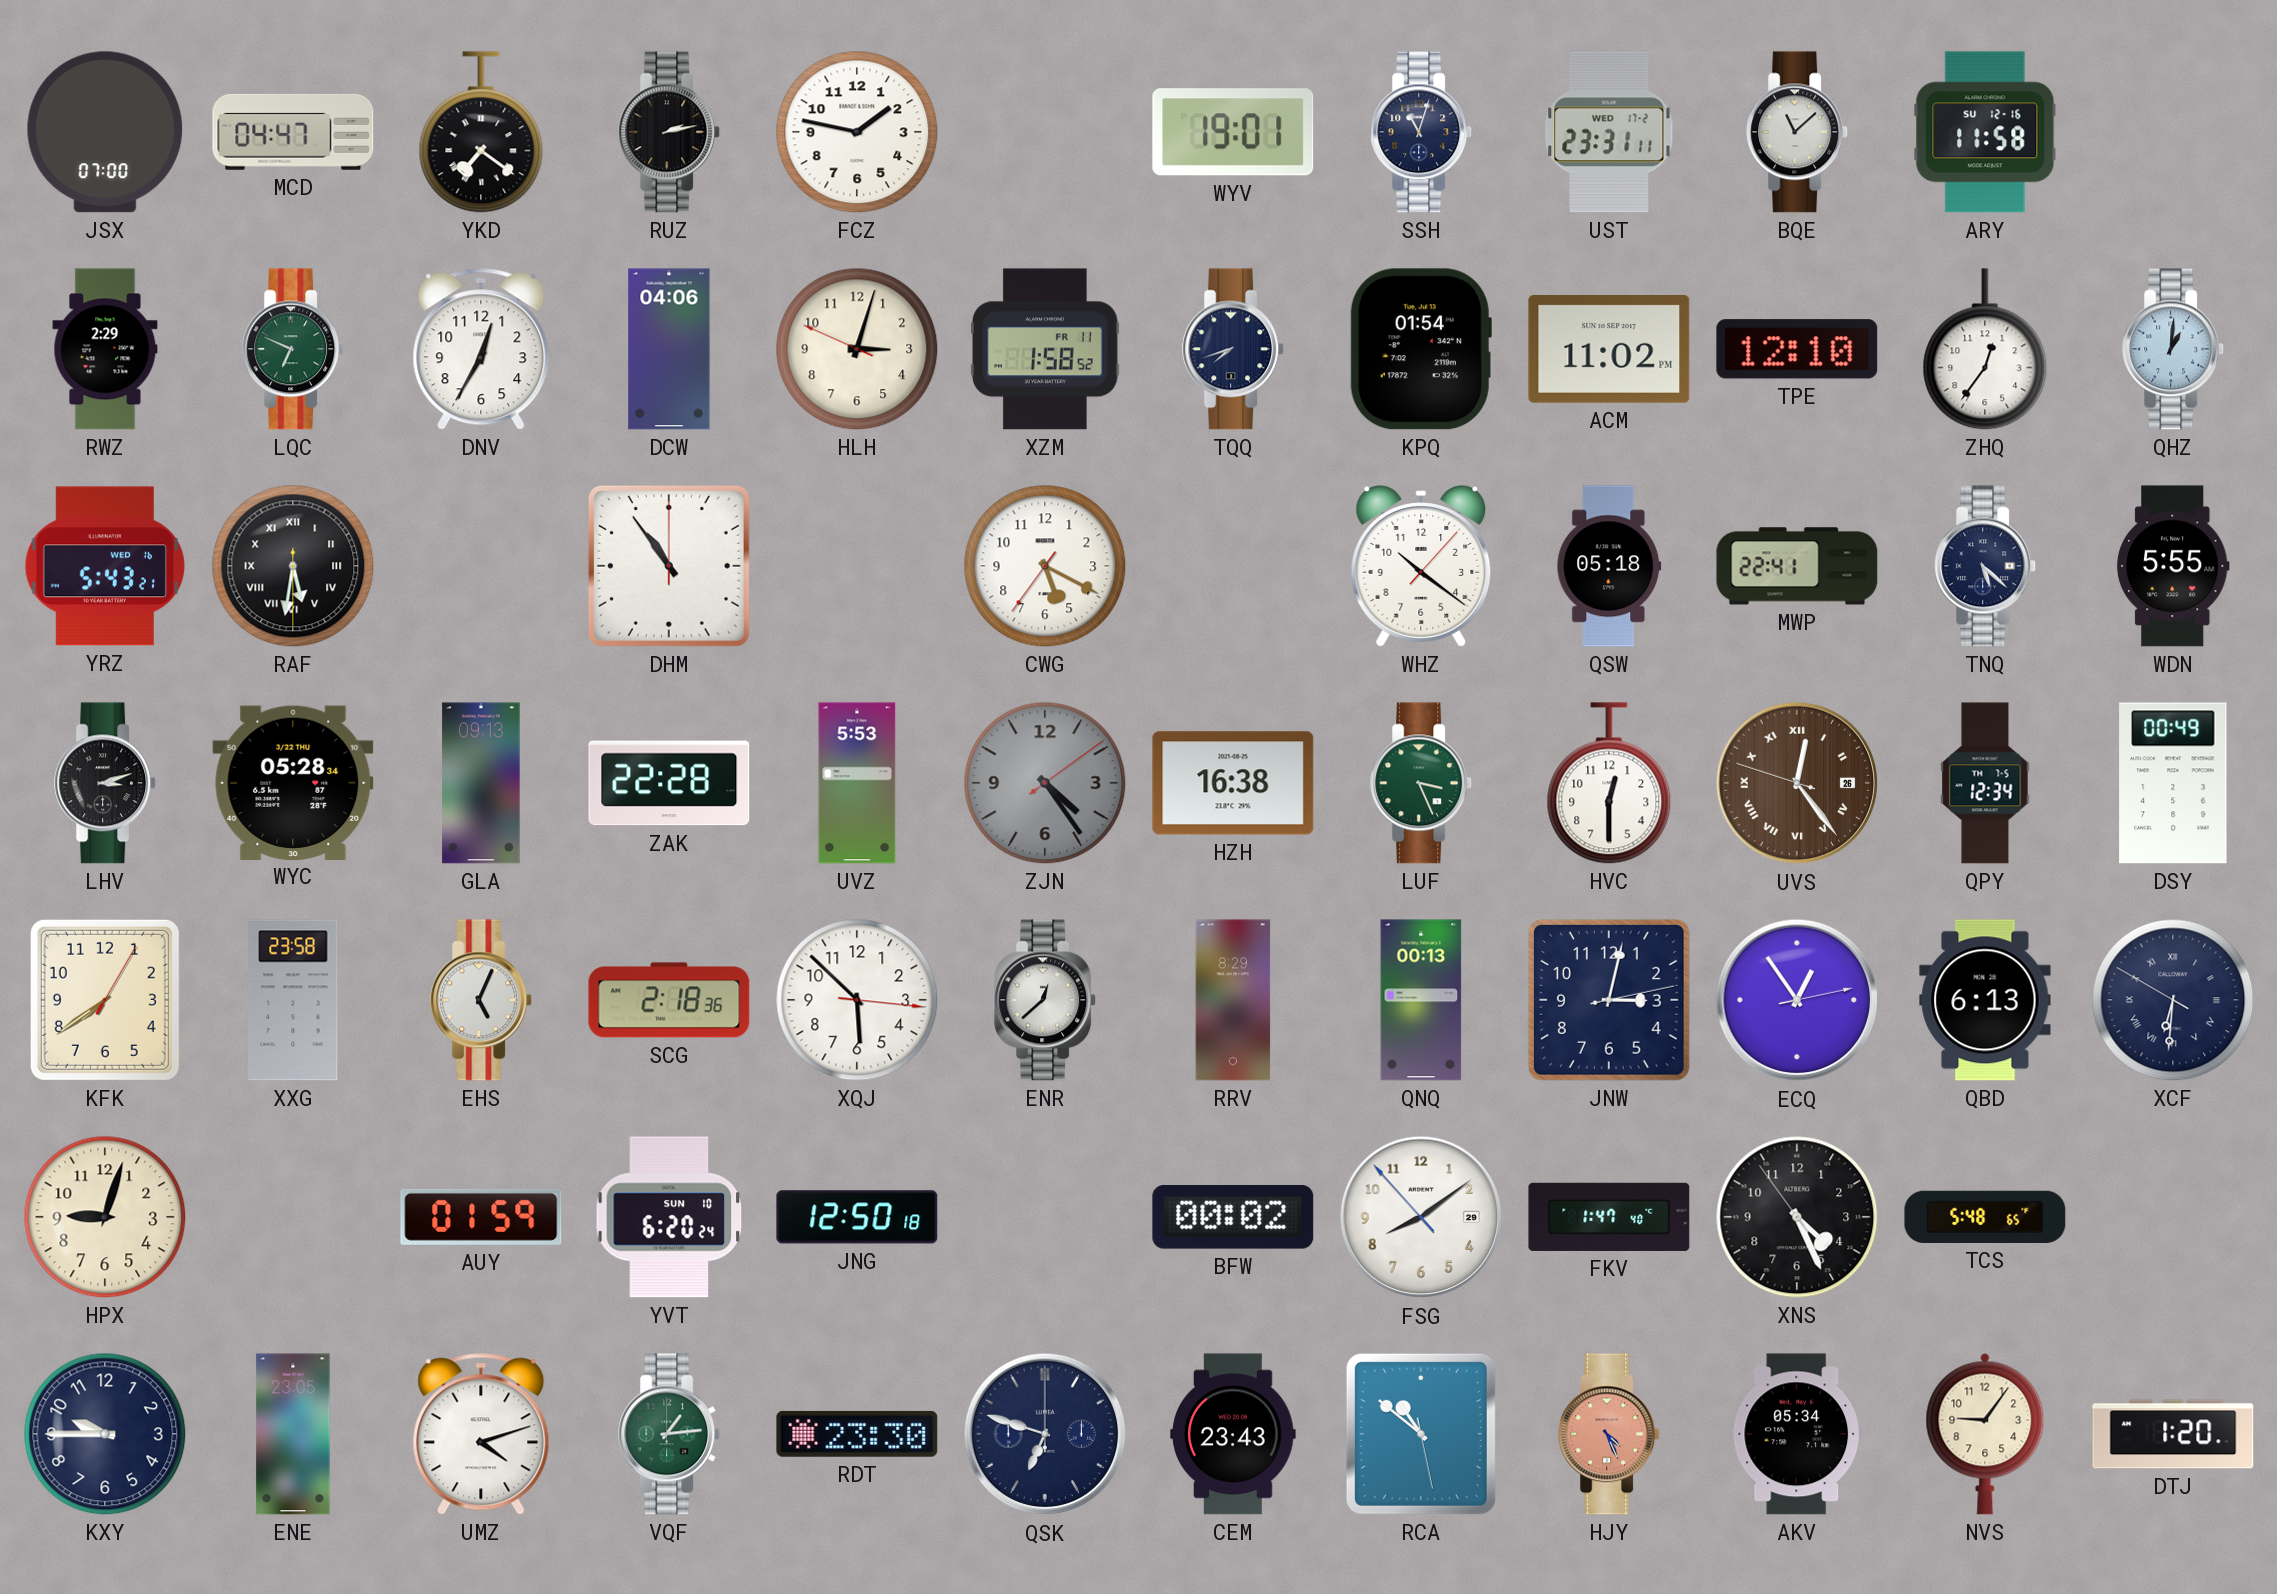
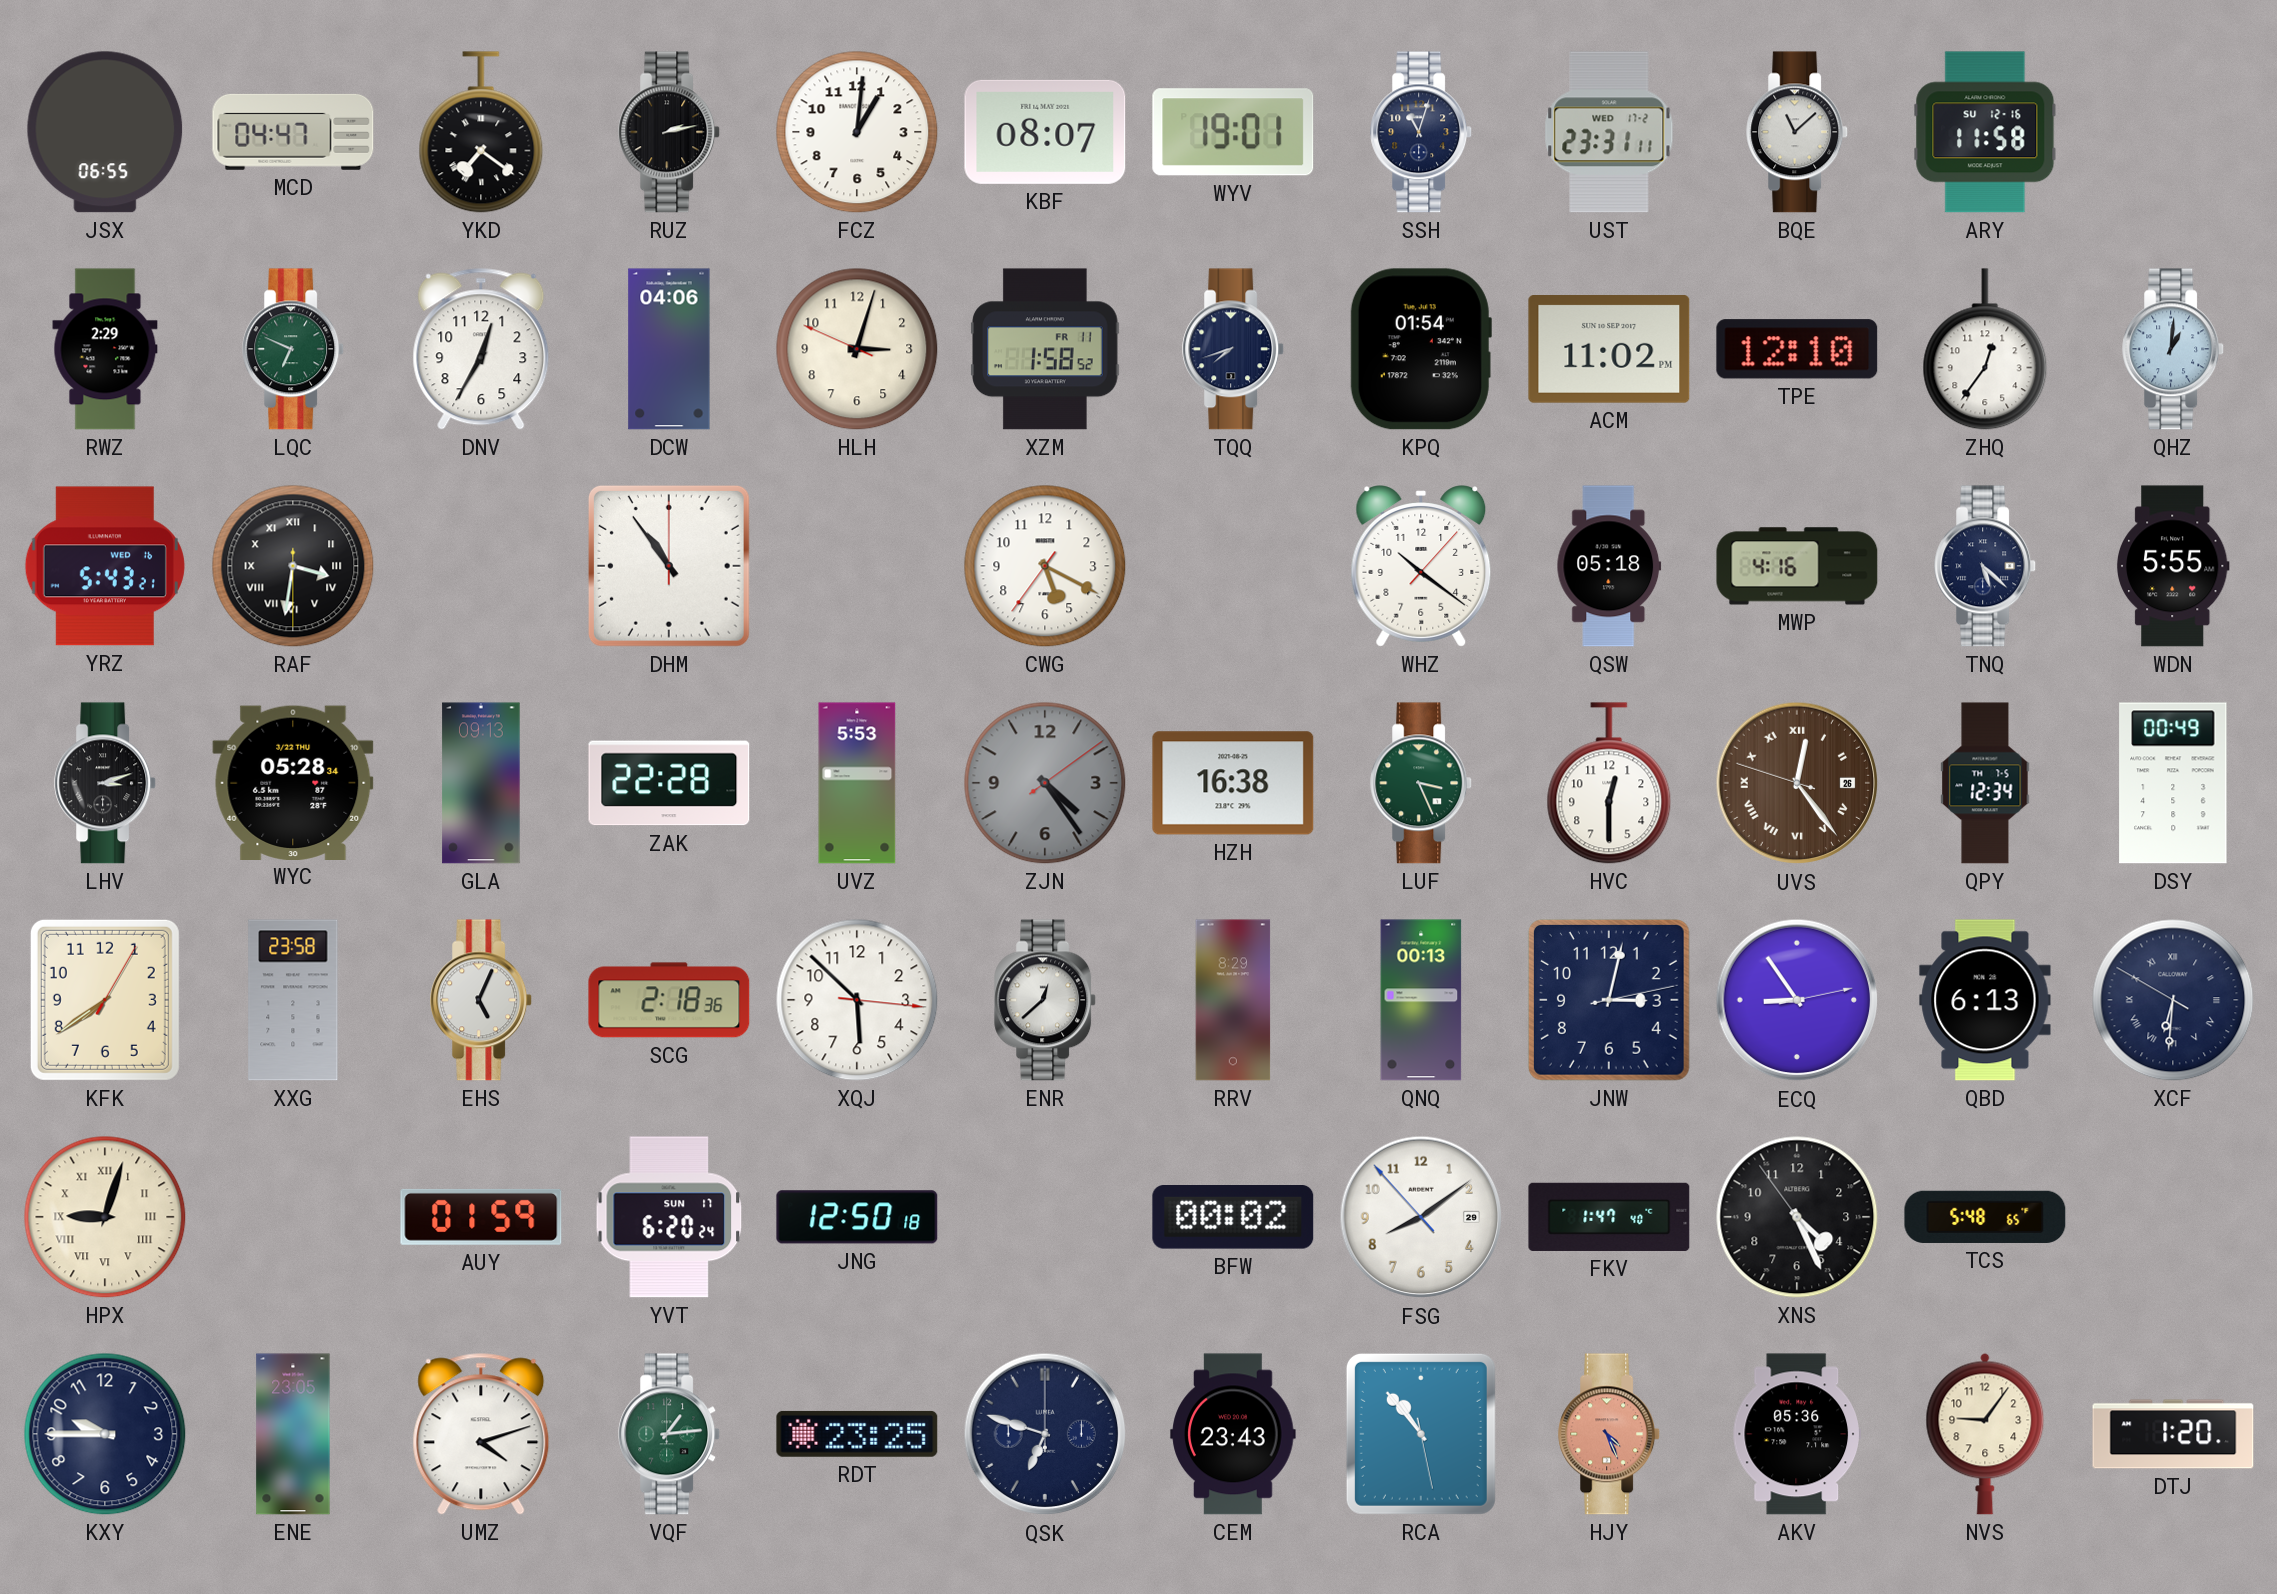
JSX: 07:00 -> 06:55
FCZ: 1:47 -> 1:01
KBF: none -> 08:07
RAF: 5:31 -> 3:31
MWP: 22:41 -> 4:16
ECQ: 12:54 -> 8:54
HPX numerals: Arabic -> Roman
YVT date: SUN 10 -> SUN 17
RDT: 23:30 -> 23:25
RCA: 10:51 -> 10:53
AKV: 05:34 -> 05:36
